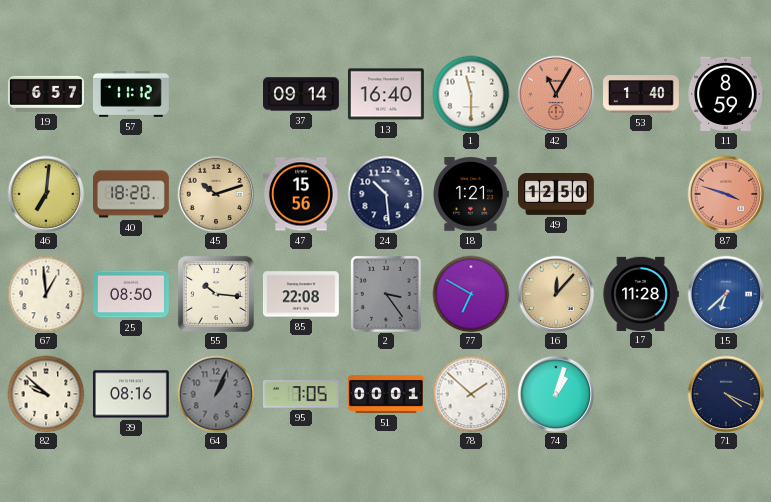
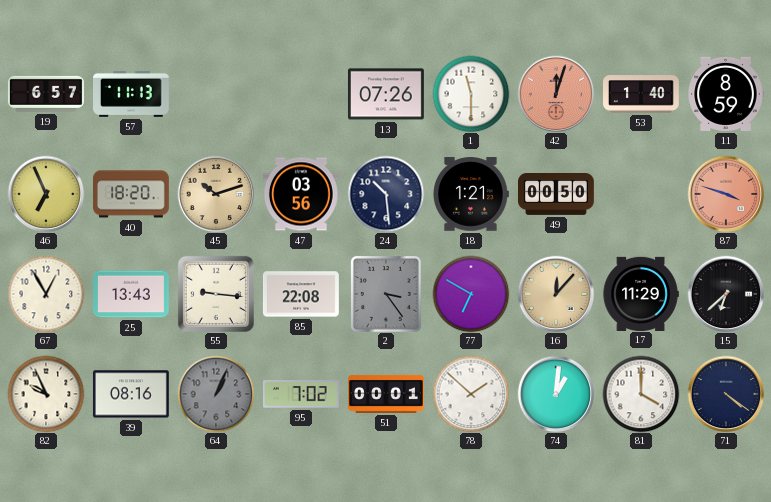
57: 11:12 -> 11:13
37: 09:14 -> none
13: 16:40 -> 07:26
42: 11:05 -> 12:03
46: 7:01 -> 6:56
47: 15:56 -> 03:56
49: 12:50 -> 00:50
67: 12:59 -> 12:55
25: 08:50 -> 13:43
55: 10:16 -> 9:16
17: 11:28 -> 11:29
15 dial: blue -> black
82: 9:52 -> 9:56
95: 7:05 -> 7:02
74: 1:03 -> 1:01
81: none -> 4:00
71: 4:19 -> 4:21
